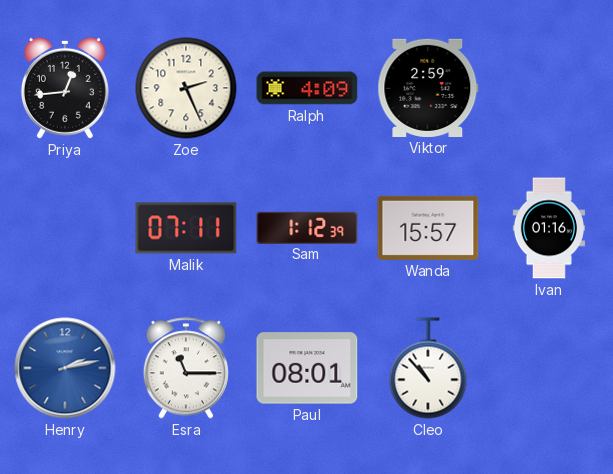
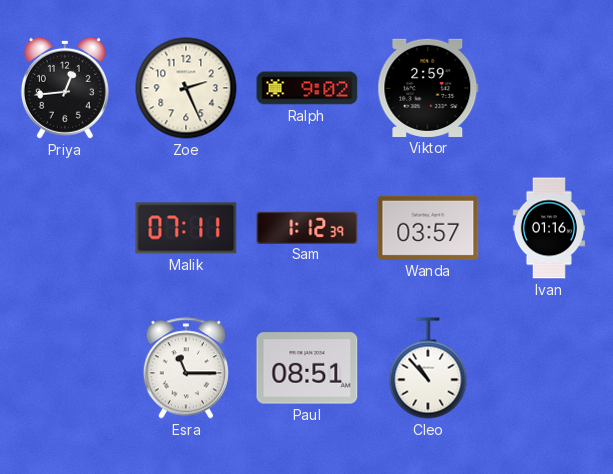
Ralph: 4:09 -> 9:02
Wanda: 15:57 -> 03:57
Henry: 2:13 -> none
Paul: 08:01 -> 08:51
